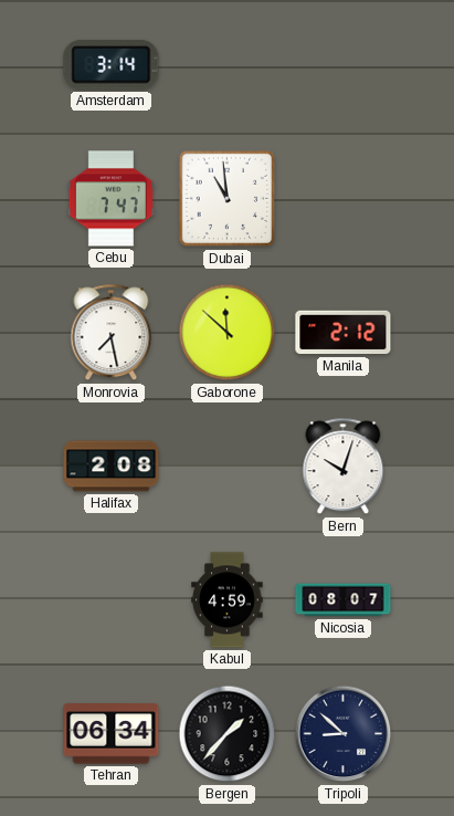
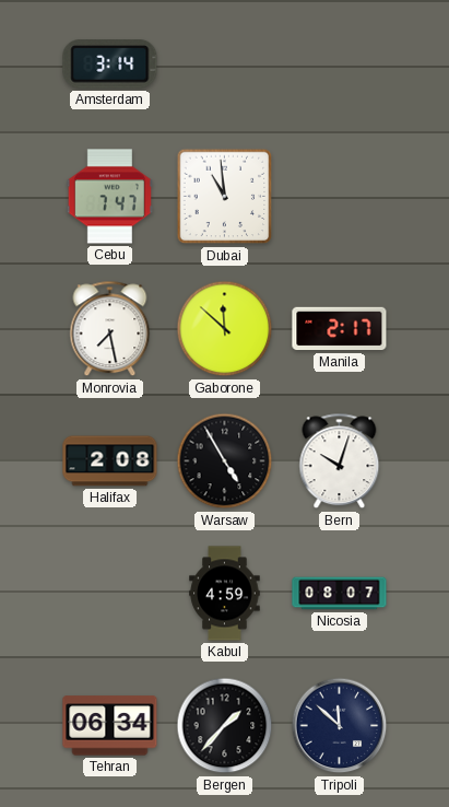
Manila: 2:12 -> 2:17
Warsaw: none -> 4:55
Tripoli: 8:52 -> 11:52
